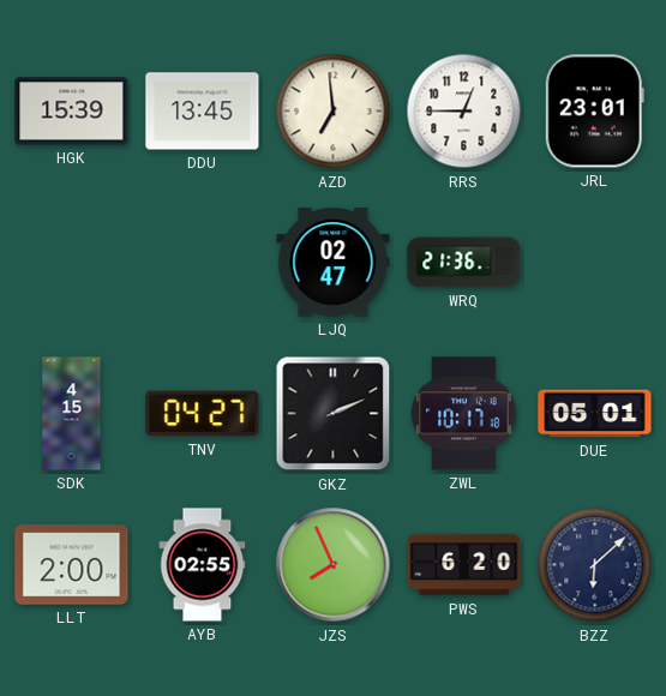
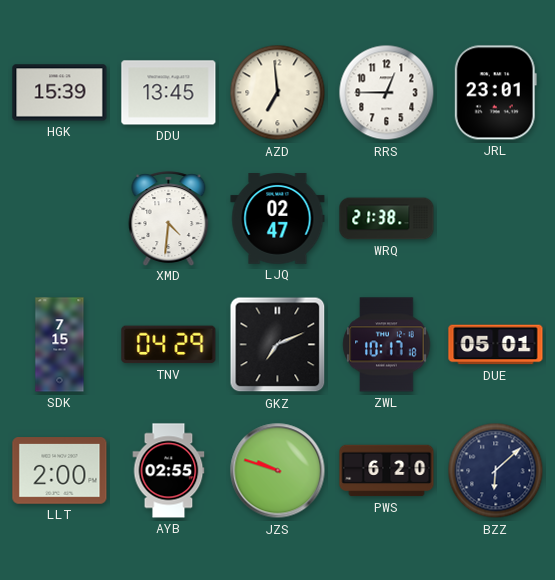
XMD: none -> 4:31
WRQ: 21:36 -> 21:38
SDK: 4:15 -> 7:15
TNV: 04:27 -> 04:29
GKZ: 2:11 -> 7:11
JZS: 7:56 -> 9:48
